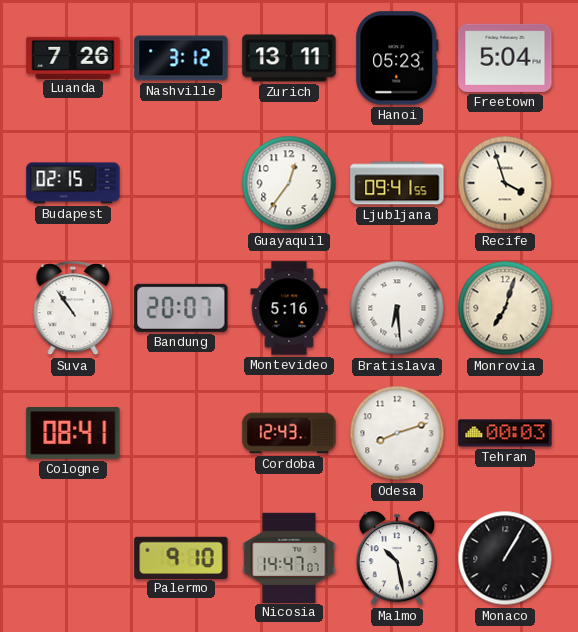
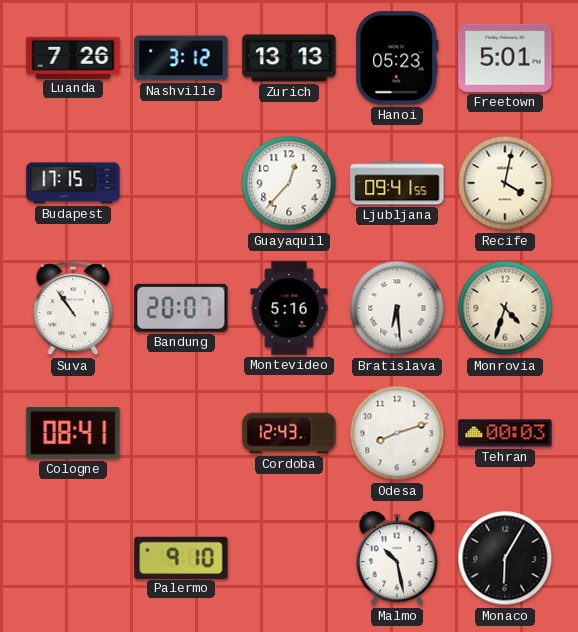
Zurich: 13:11 -> 13:13
Freetown: 5:04 -> 5:01
Budapest: 02:15 -> 17:15
Guayaquil: 12:36 -> 12:37
Recife: 3:57 -> 4:02
Monrovia: 7:03 -> 4:33
Nicosia: 14:47 -> none
Monaco: 1:05 -> 6:05
